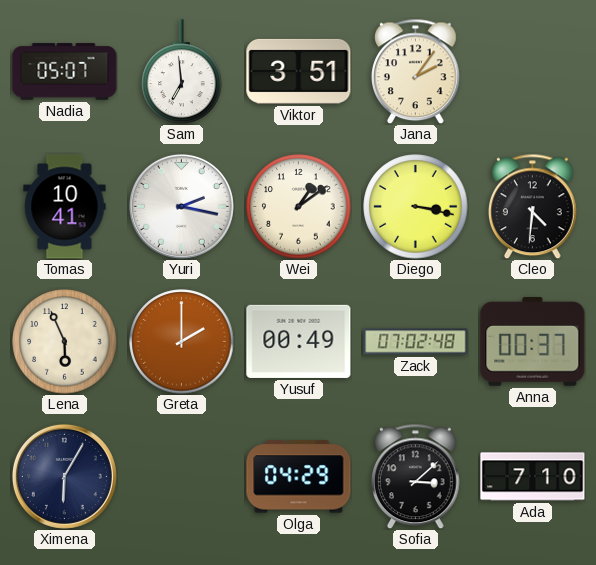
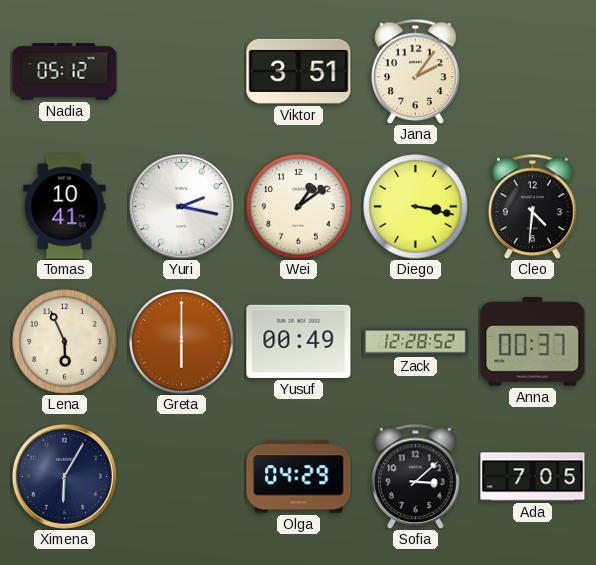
Nadia: 05:07 -> 05:12
Sam: 6:59 -> none
Greta: 2:00 -> 6:00
Zack: 07:02 -> 12:28
Ada: 7:10 -> 7:05
